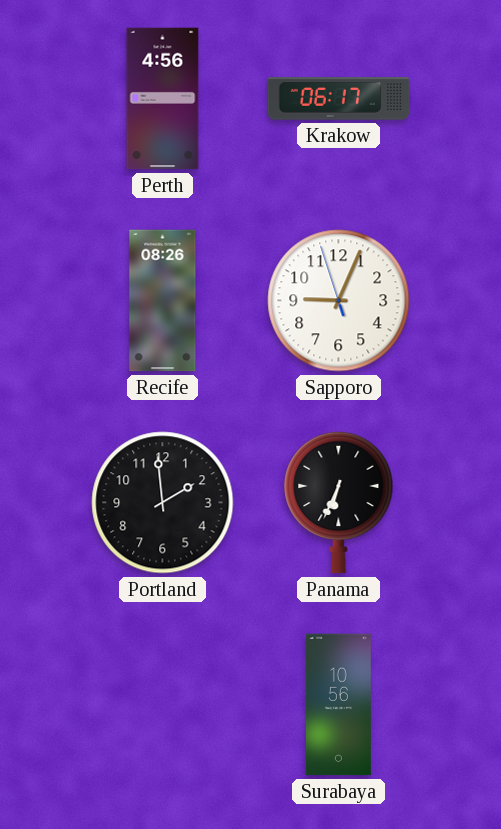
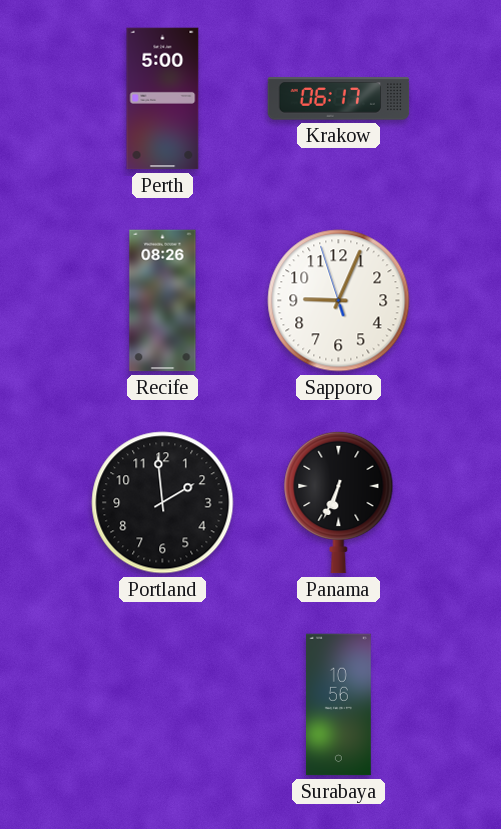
Perth: 4:56 -> 5:00
